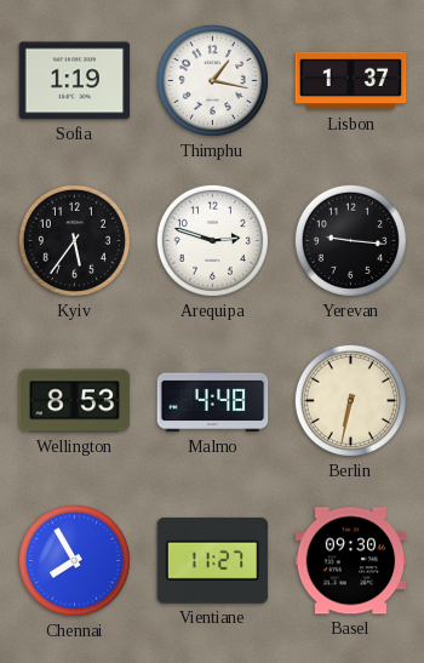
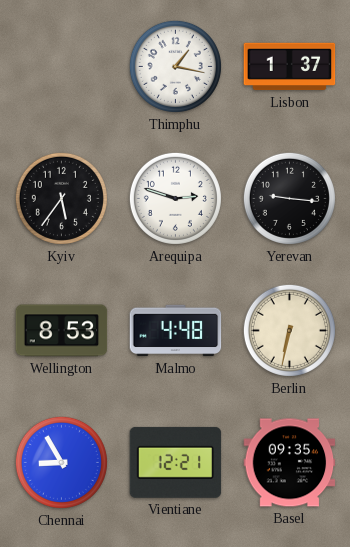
Sofia: 1:19 -> none
Chennai: 7:55 -> 8:55
Vientiane: 11:27 -> 12:21
Basel: 09:30 -> 09:35
